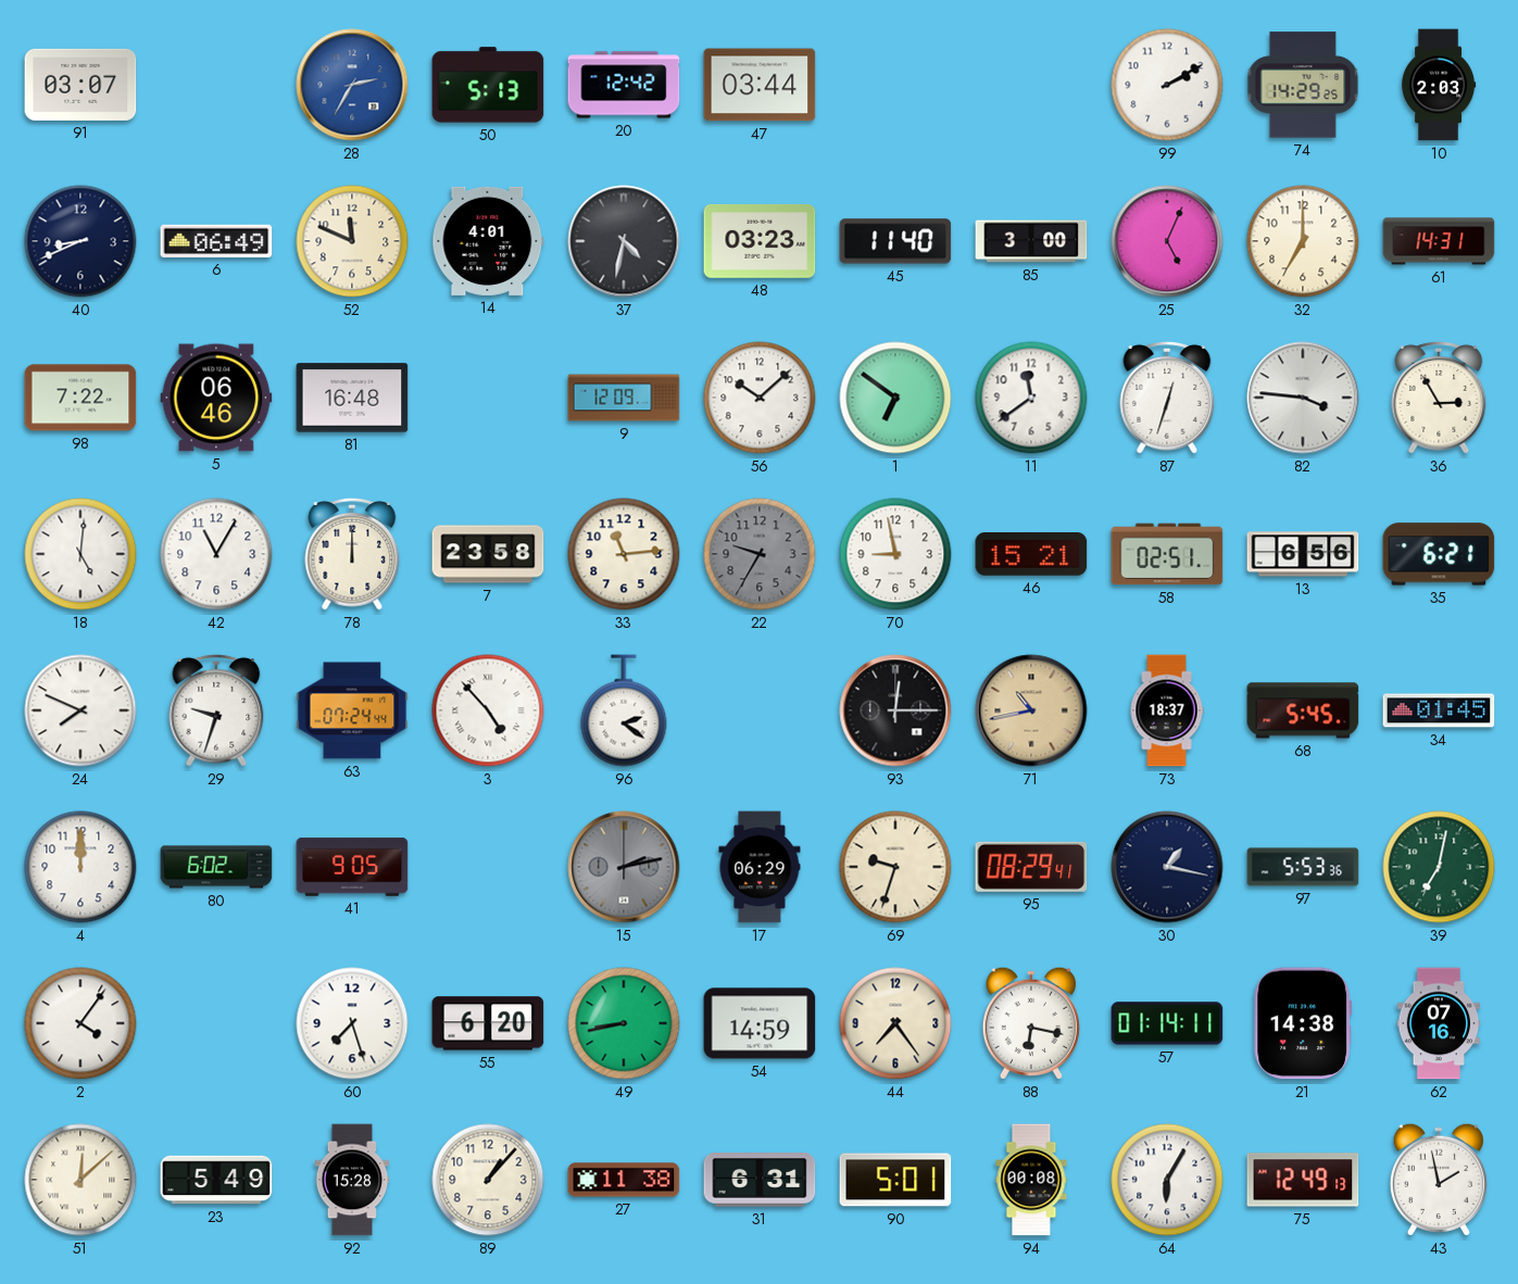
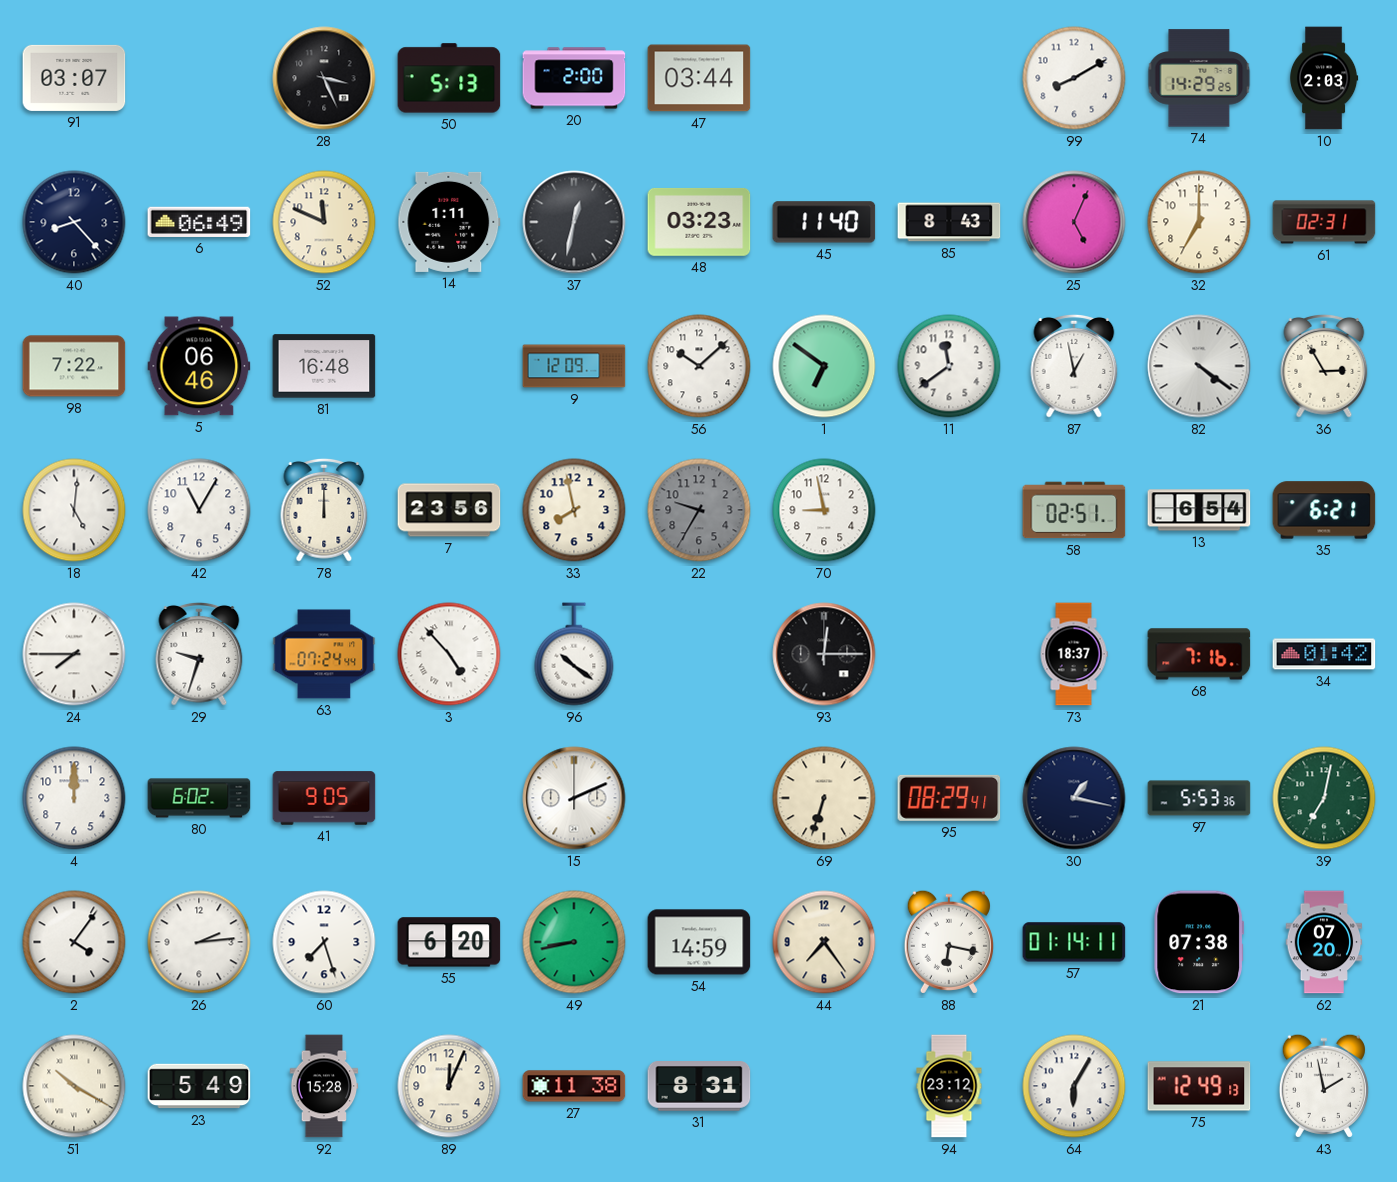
28: 2:35 -> 3:26
28 dial: blue -> black
20: 12:42 -> 2:00
99: 2:10 -> 8:10
40: 8:41 -> 8:23
14: 4:01 -> 1:11
37: 4:32 -> 12:32
85: 3:00 -> 8:43
61: 14:31 -> 02:31
87: 12:33 -> 12:58
82: 3:46 -> 4:21
7: 23:58 -> 23:56
33: 11:14 -> 7:58
46: 15:21 -> none
13: 6:56 -> 6:54
24: 7:49 -> 7:45
96: 2:21 -> 10:21
71: 10:43 -> none
68: 5:45 -> 7:16
34: 01:45 -> 01:42
15: 2:13 -> 2:11
15 dial: grey -> white
17: 06:29 -> none
69: 9:33 -> 6:33
26: none -> 2:14
21: 14:38 -> 07:38
62: 07:16 -> 07:20
51: 12:08 -> 10:20
89: 1:07 -> 12:04
31: 6:31 -> 8:31
90: 5:01 -> none
94: 00:08 -> 23:12
